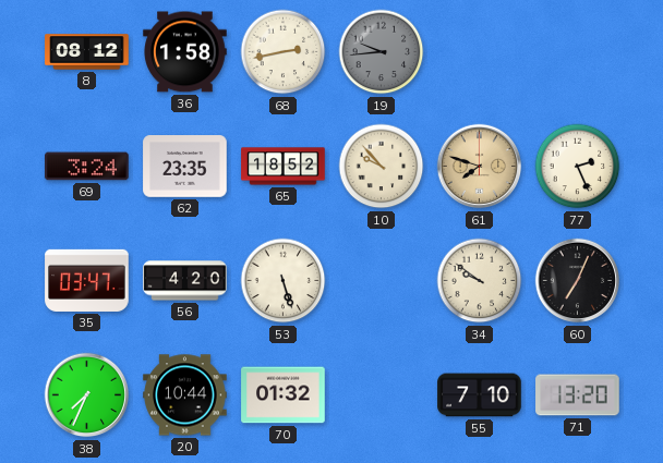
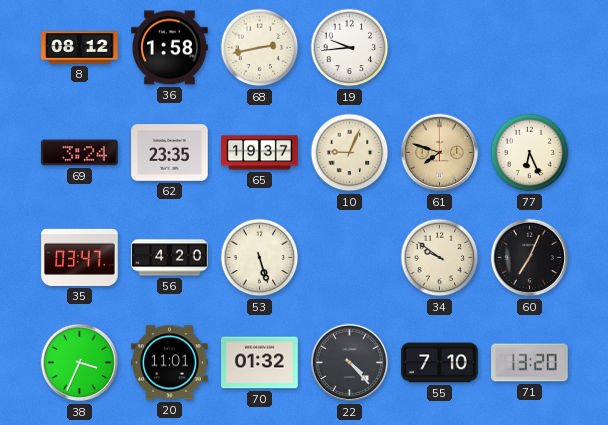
19 dial: grey -> white
65: 18:52 -> 19:37
10: 9:53 -> 9:04
77: 2:26 -> 6:26
38: 7:34 -> 3:34
20: 10:44 -> 11:01
22: none -> 4:23
